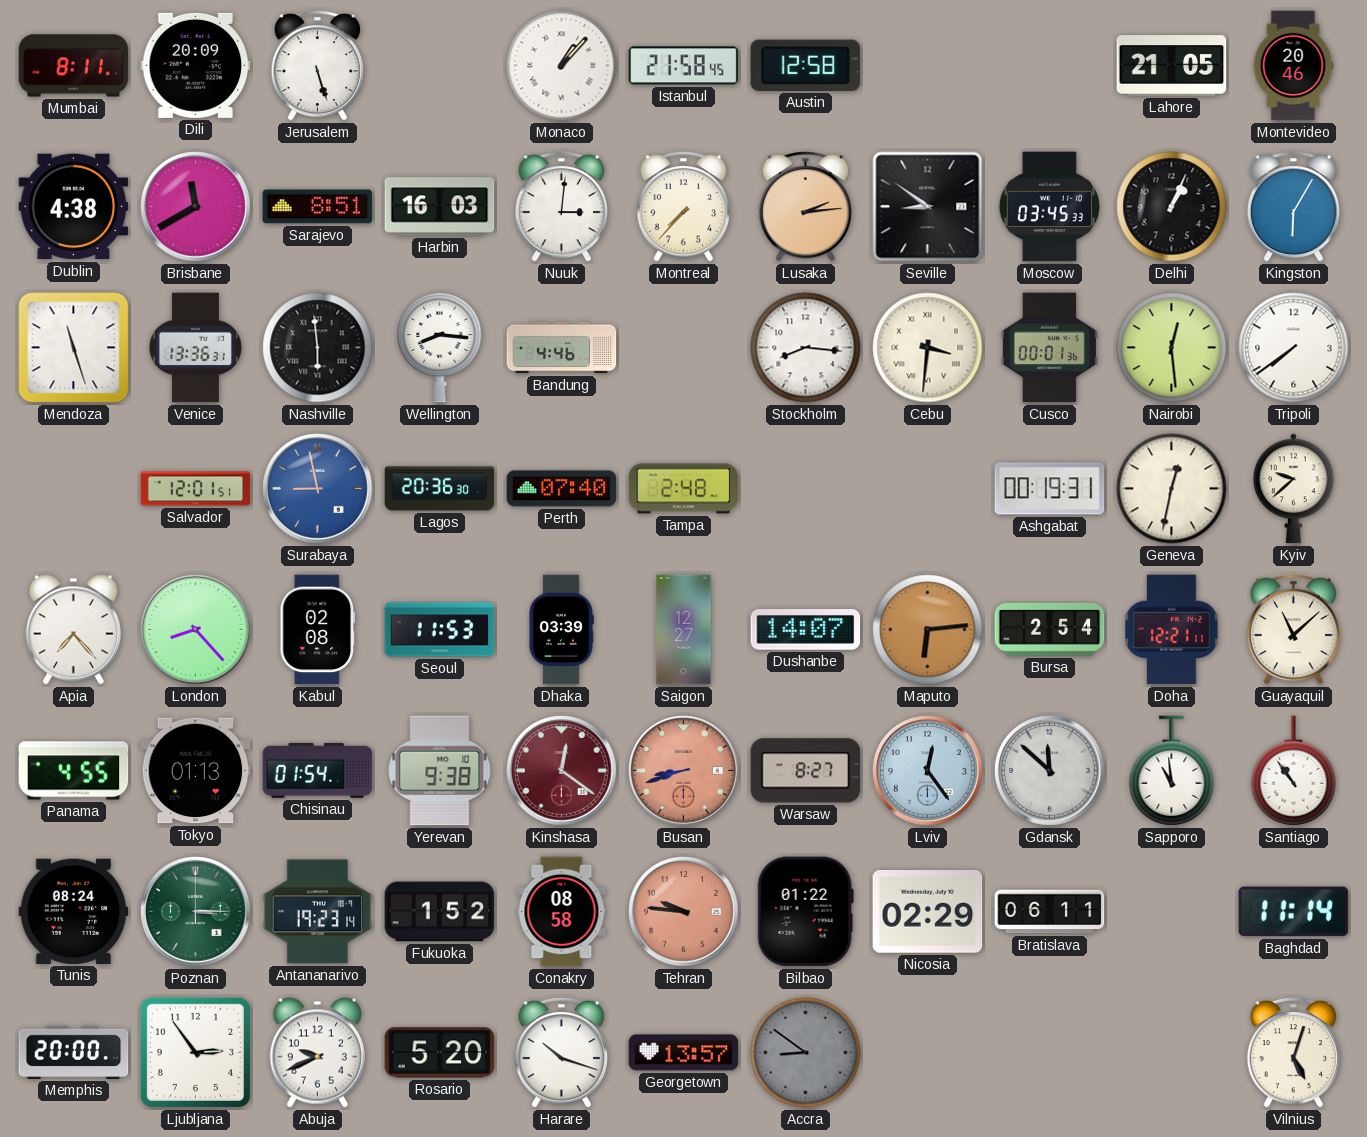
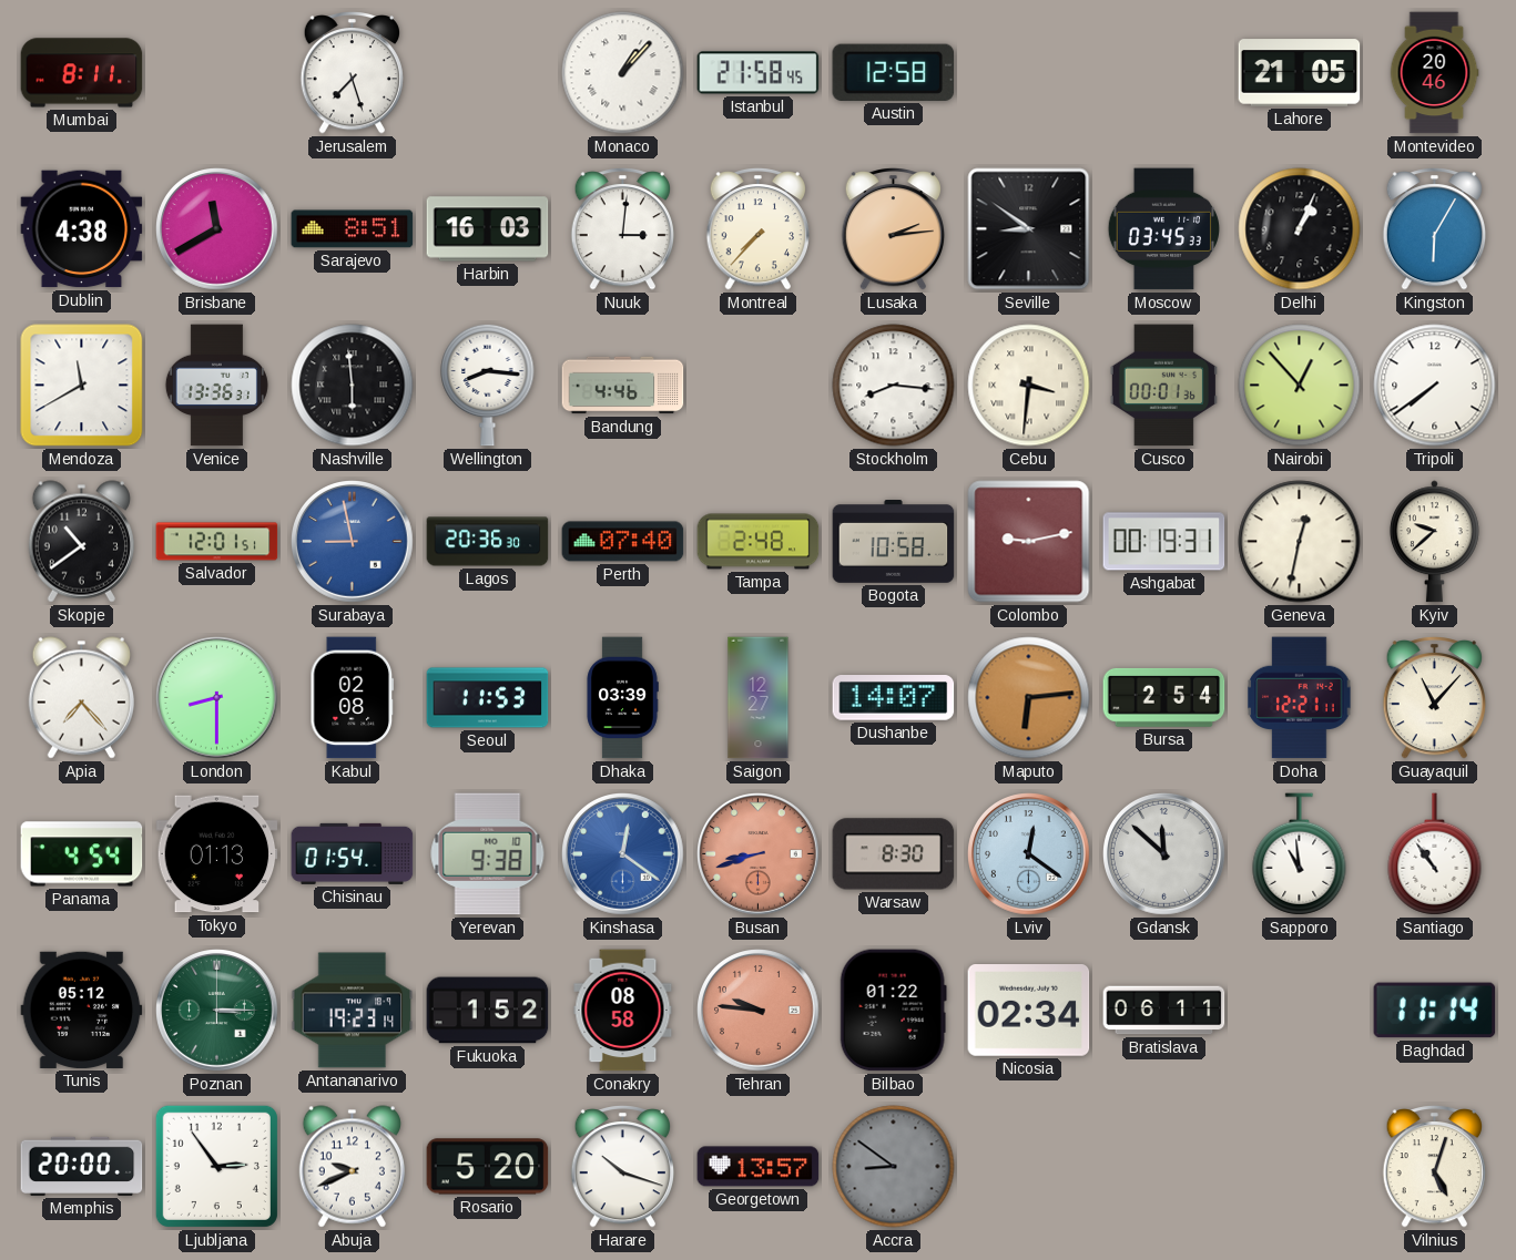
Dili: 20:09 -> none
Jerusalem: 5:27 -> 7:27
Mendoza: 11:27 -> 11:40
Nairobi: 12:29 -> 12:53
Skopje: none -> 10:39
Bogota: none -> 10:58
Colombo: none -> 9:13
London: 8:23 -> 8:30
Guayaquil: 11:08 -> 11:07
Panama: 4:55 -> 4:54
Kinshasa dial: burgundy -> blue
Warsaw: 8:27 -> 8:30
Lviv: 12:24 -> 12:21
Tunis: 08:24 -> 05:12
Nicosia: 02:29 -> 02:34
